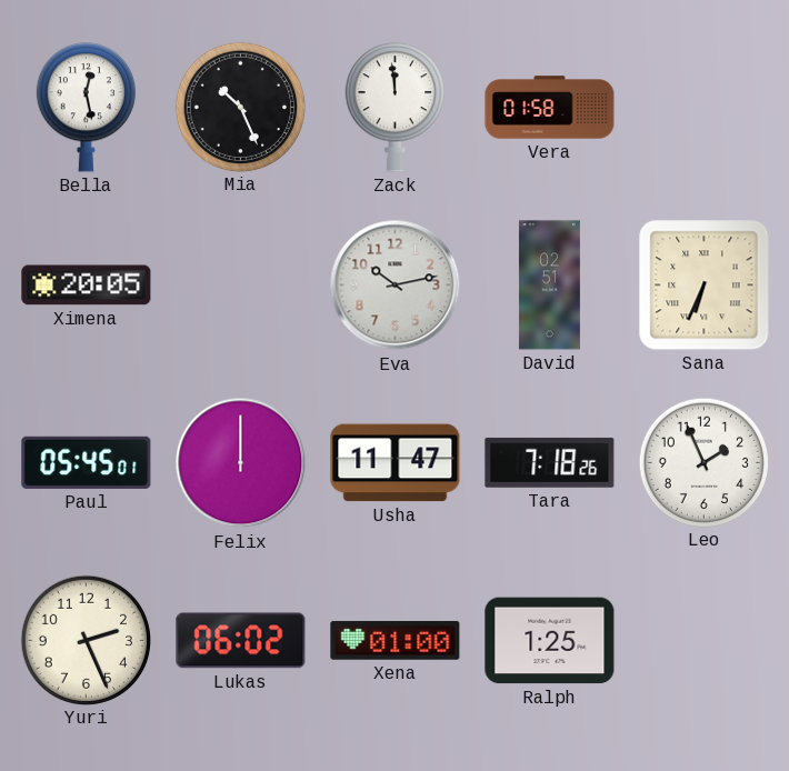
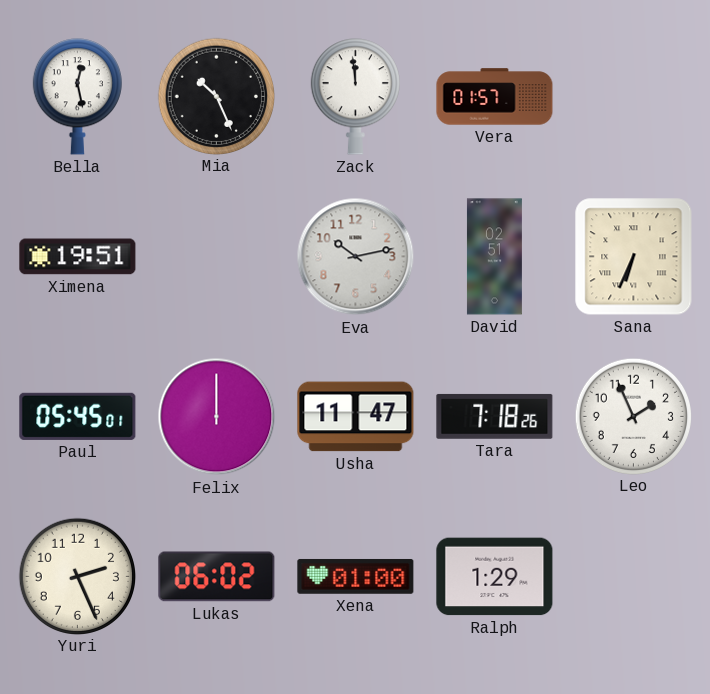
Vera: 01:58 -> 01:57
Ximena: 20:05 -> 19:51
Ralph: 1:25 -> 1:29
